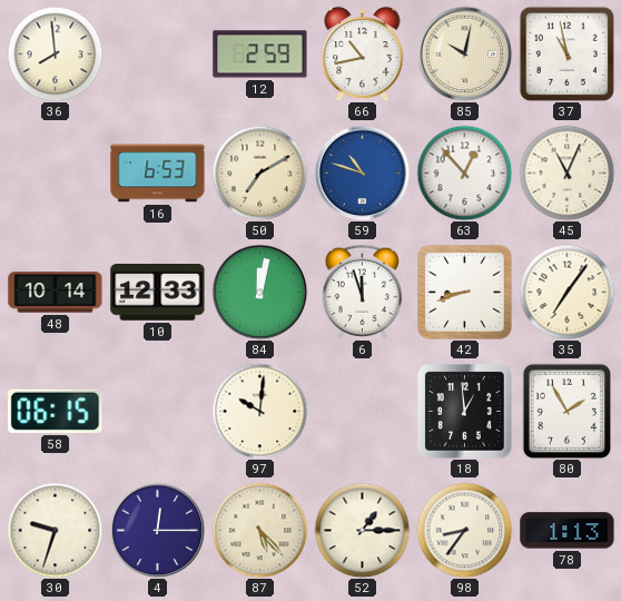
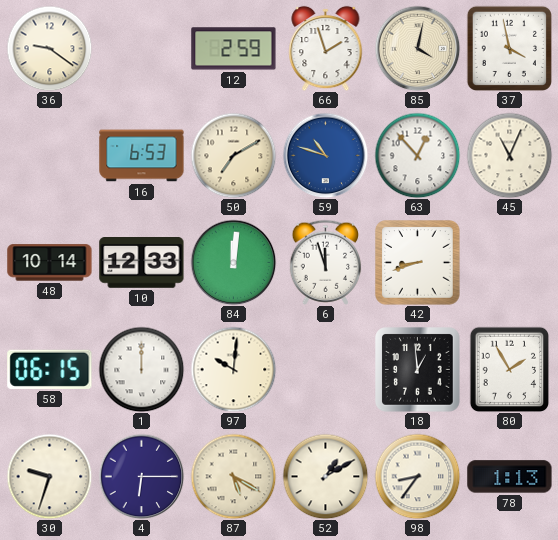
36: 7:59 -> 9:21
66: 10:43 -> 1:57
85: 10:02 -> 4:02
37: 10:58 -> 3:58
84: 12:02 -> 12:01
35: 7:06 -> none
1: none -> 12:00
4: 12:15 -> 6:15
87: 5:23 -> 5:20
52: 1:15 -> 1:10
